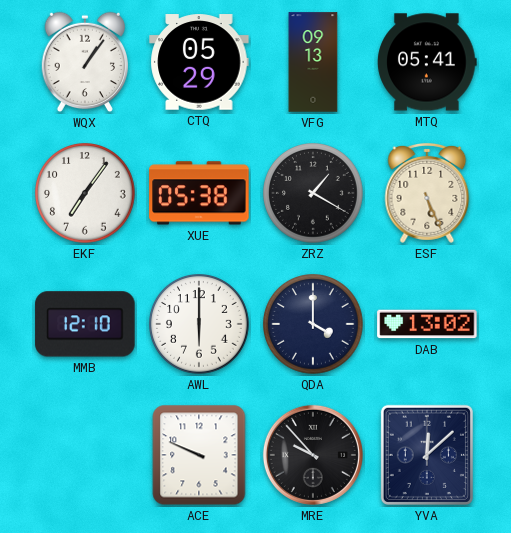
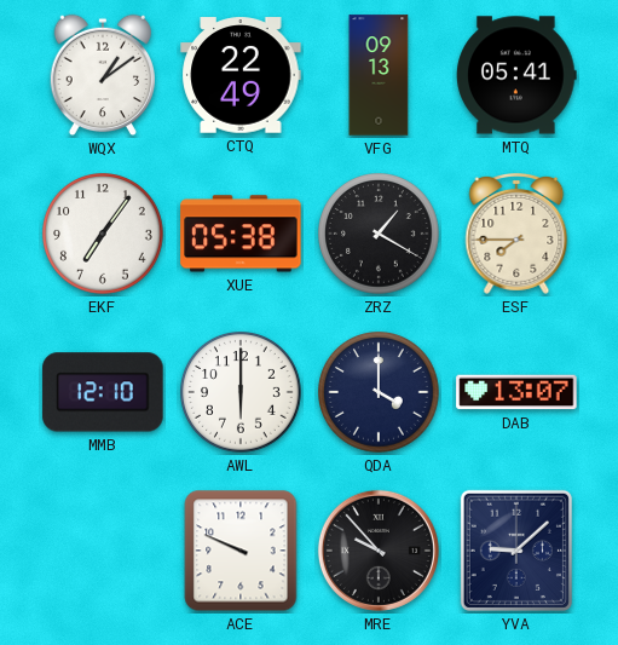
WQX: 1:06 -> 1:09
CTQ: 05:29 -> 22:49
ESF: 5:26 -> 7:45
DAB: 13:02 -> 13:07
YVA: 12:08 -> 9:08
